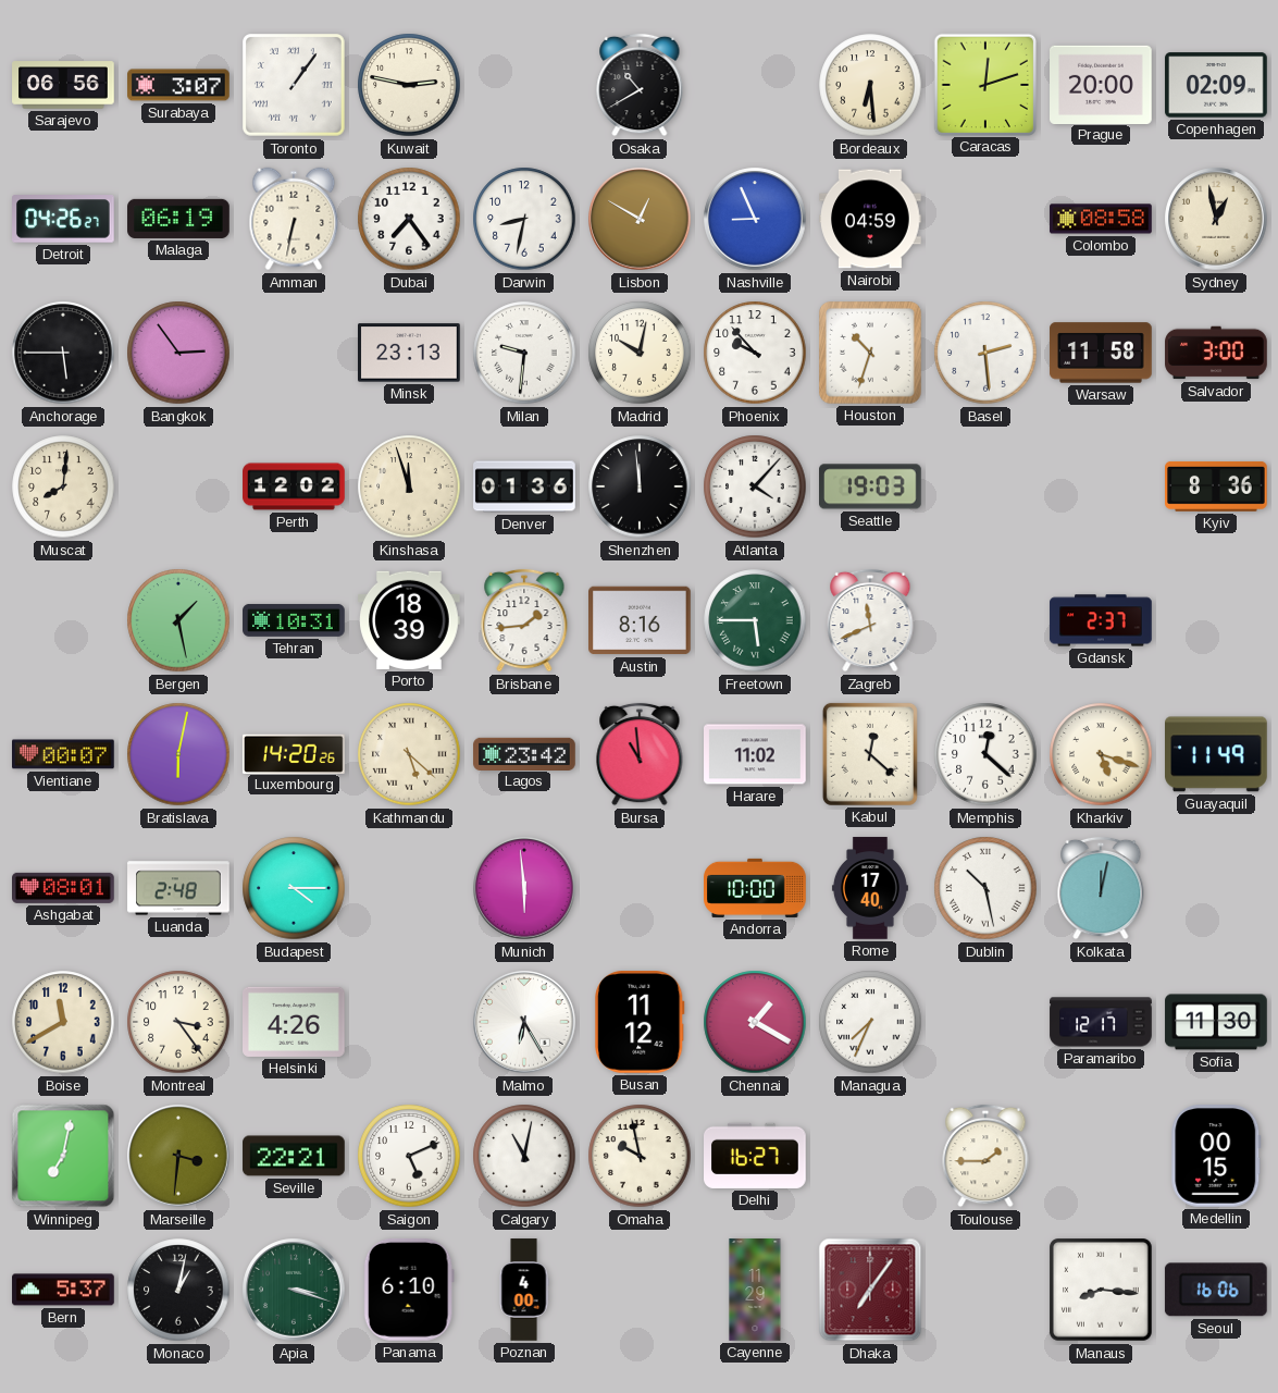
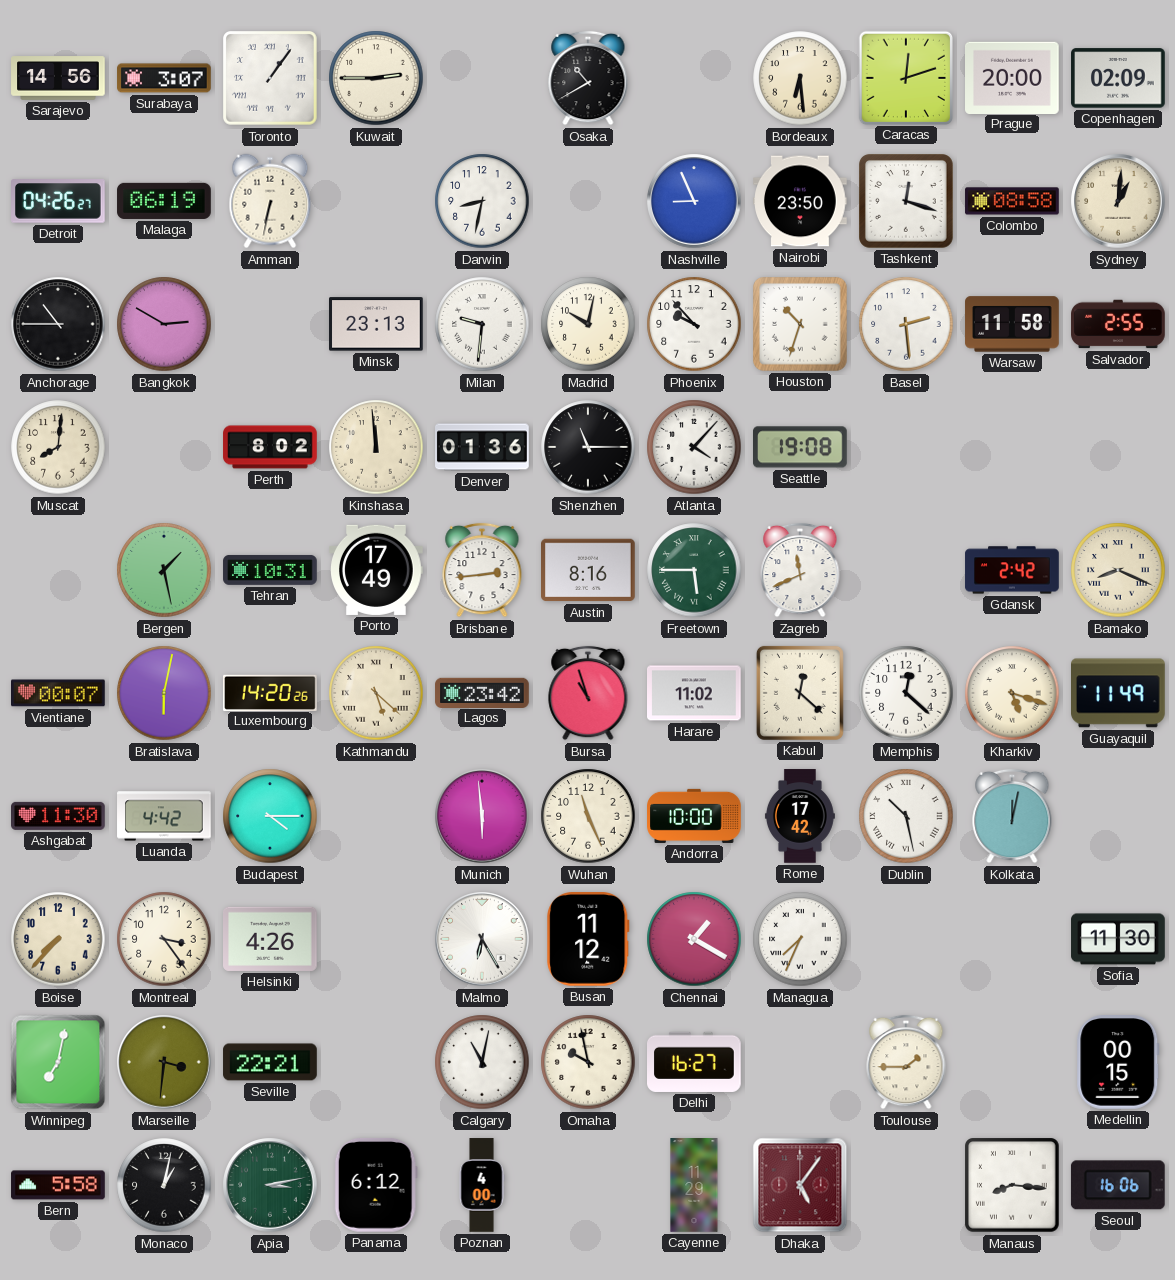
Sarajevo: 06:56 -> 14:56
Kuwait: 2:47 -> 2:45
Dubai: 7:24 -> none
Lisbon: 12:50 -> none
Nairobi: 04:59 -> 23:50
Tashkent: none -> 12:18
Sydney: 12:58 -> 1:01
Anchorage: 5:45 -> 10:45
Bangkok: 2:54 -> 2:50
Salvador: 3:00 -> 2:55
Perth: 12:02 -> 8:02
Kinshasa: 11:57 -> 11:59
Shenzhen: 11:59 -> 11:15
Seattle: 19:03 -> 19:08
Kyiv: 8:36 -> none
Porto: 18:39 -> 17:49
Brisbane: 1:44 -> 2:44
Gdansk: 2:37 -> 2:42
Bamako: none -> 8:19
Bursa: 10:59 -> 10:57
Ashgabat: 08:01 -> 11:30
Luanda: 2:48 -> 4:42
Wuhan: none -> 11:26
Rome: 17:40 -> 17:42
Boise: 11:40 -> 7:37
Paramaribo: 12:17 -> none
Saigon: 5:11 -> none
Bern: 5:37 -> 5:58
Apia: 3:18 -> 3:13
Panama: 6:10 -> 6:12
Dhaka: 7:06 -> 5:06
